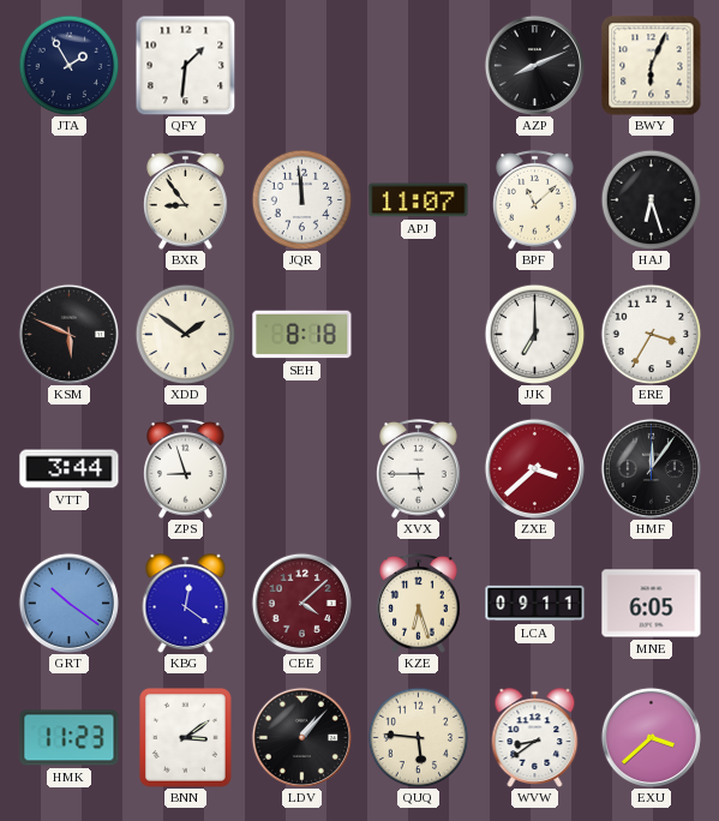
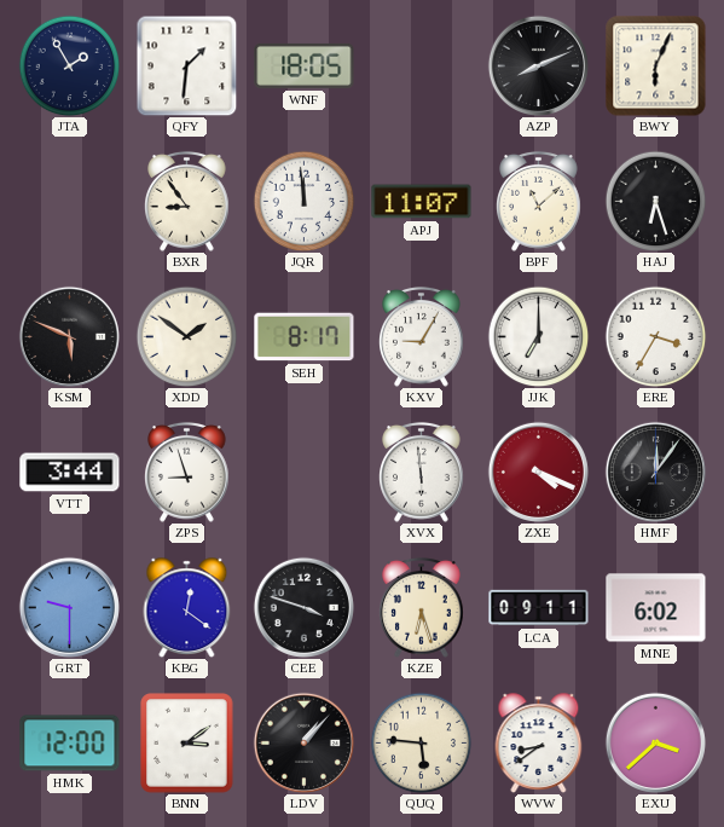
WNF: none -> 18:05
SEH: 8:18 -> 8:17
KXV: none -> 9:05
XVX: 5:45 -> 5:59
ZXE: 3:38 -> 4:19
GRT: 10:21 -> 9:30
CEE: 4:08 -> 3:48
CEE dial: burgundy -> black
MNE: 6:05 -> 6:02
HMK: 11:23 -> 12:00
